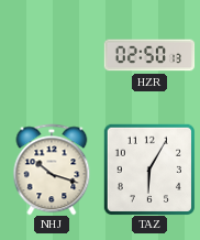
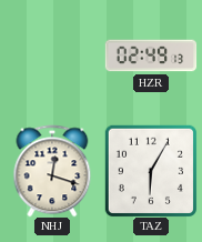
HZR: 02:50 -> 02:49
NHJ: 10:18 -> 12:18
